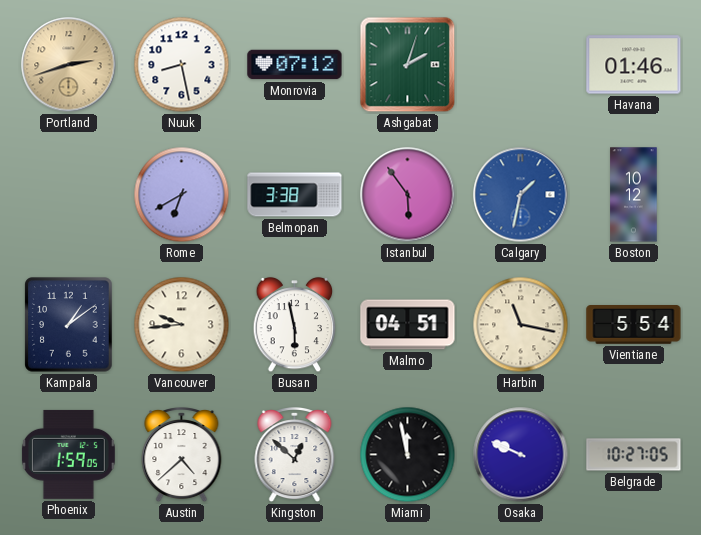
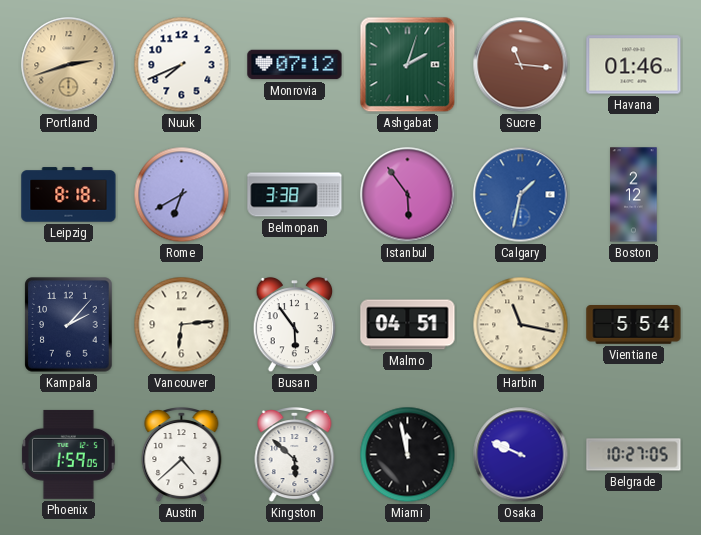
Nuuk: 8:28 -> 7:41
Sucre: none -> 11:16
Leipzig: none -> 8:18
Boston: 10:12 -> 2:12
Kampala: 1:09 -> 2:07
Vancouver: 9:44 -> 6:14
Busan: 5:58 -> 5:54
Kingston: 12:52 -> 5:52
